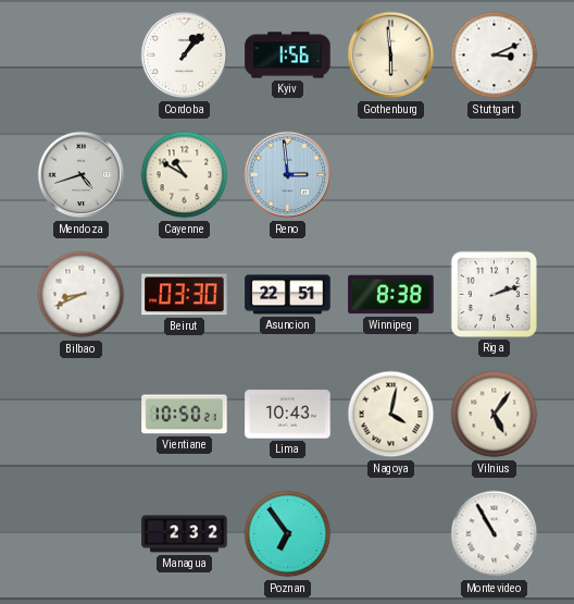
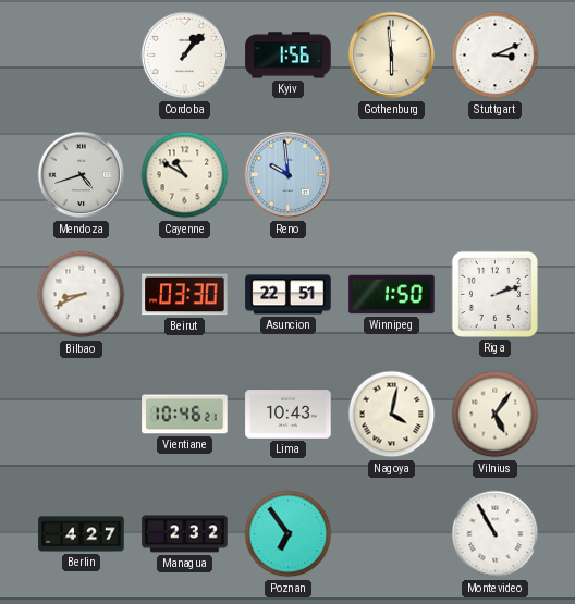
Reno: 2:59 -> 9:59
Winnipeg: 8:38 -> 1:50
Vientiane: 10:50 -> 10:46
Berlin: none -> 4:27
